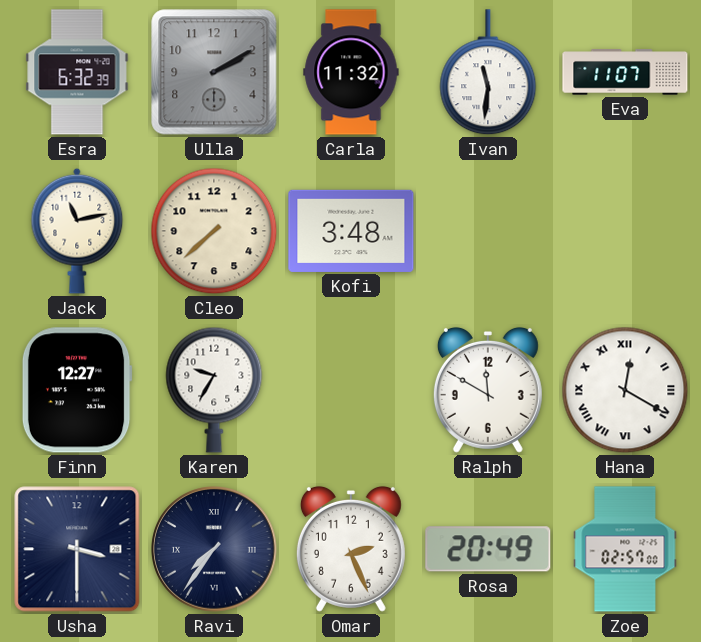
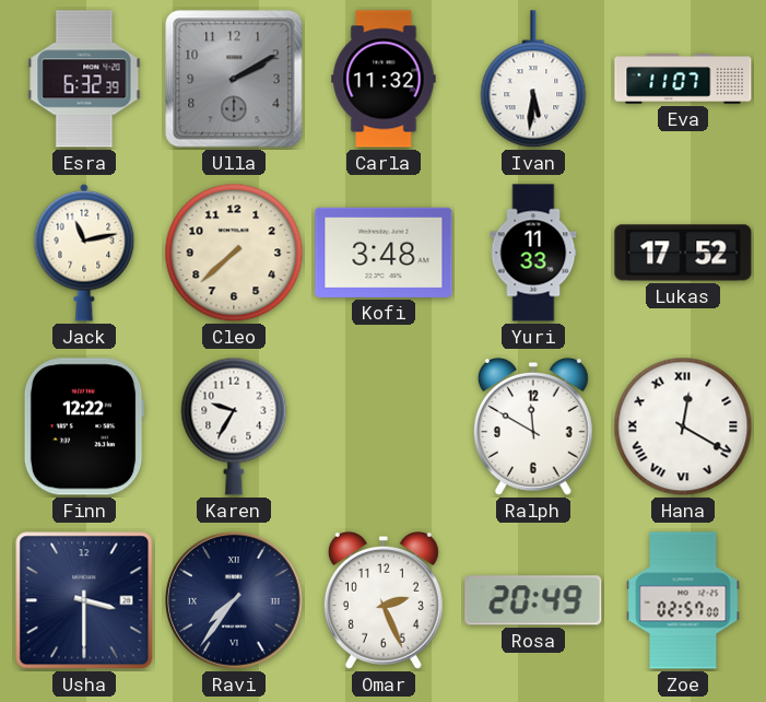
Ivan: 11:31 -> 5:31
Yuri: none -> 11:33
Lukas: none -> 17:52
Finn: 12:27 -> 12:22
